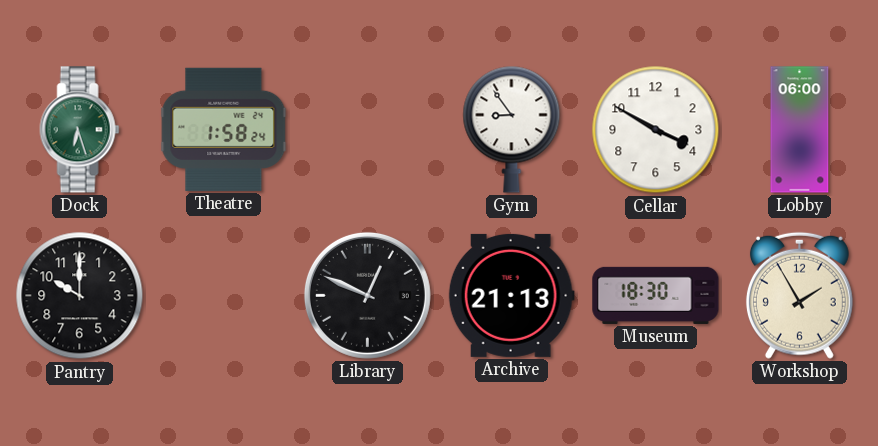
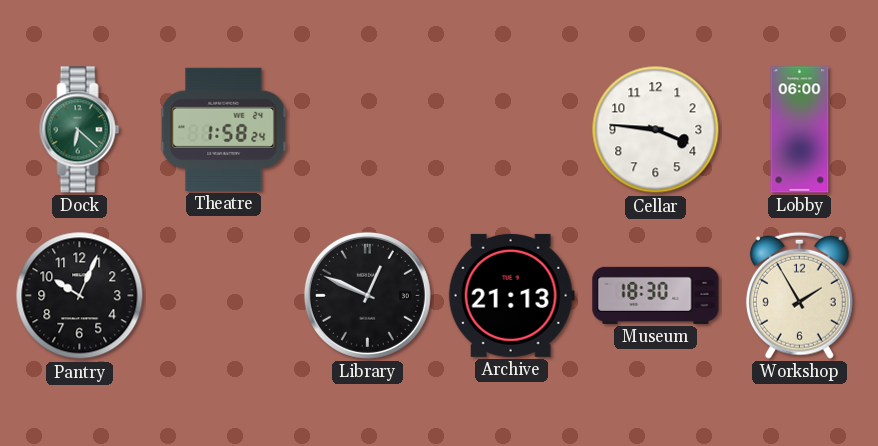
Dock: 6:27 -> 6:22
Gym: 8:54 -> none
Cellar: 3:50 -> 3:46
Pantry: 10:00 -> 10:04
